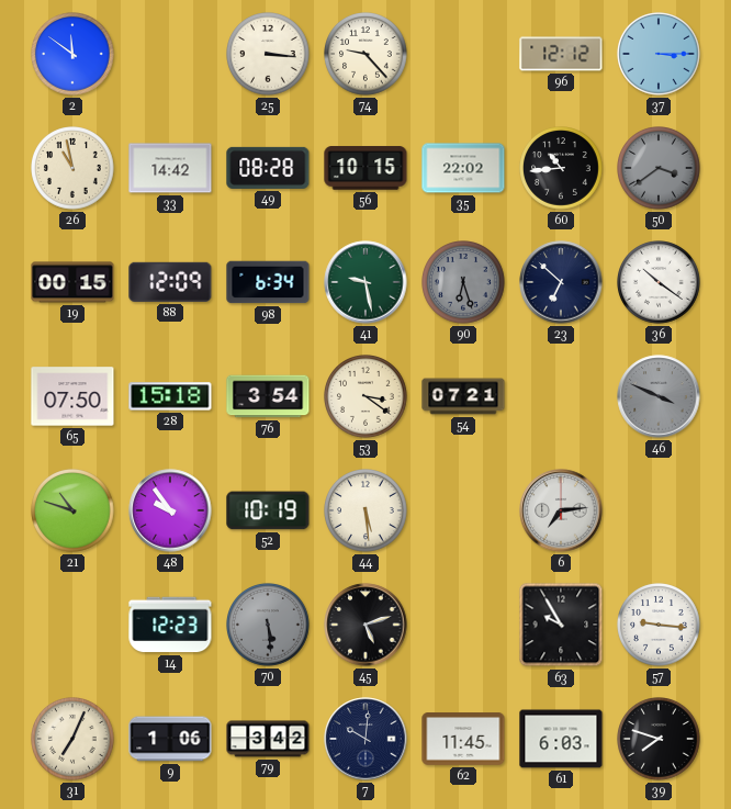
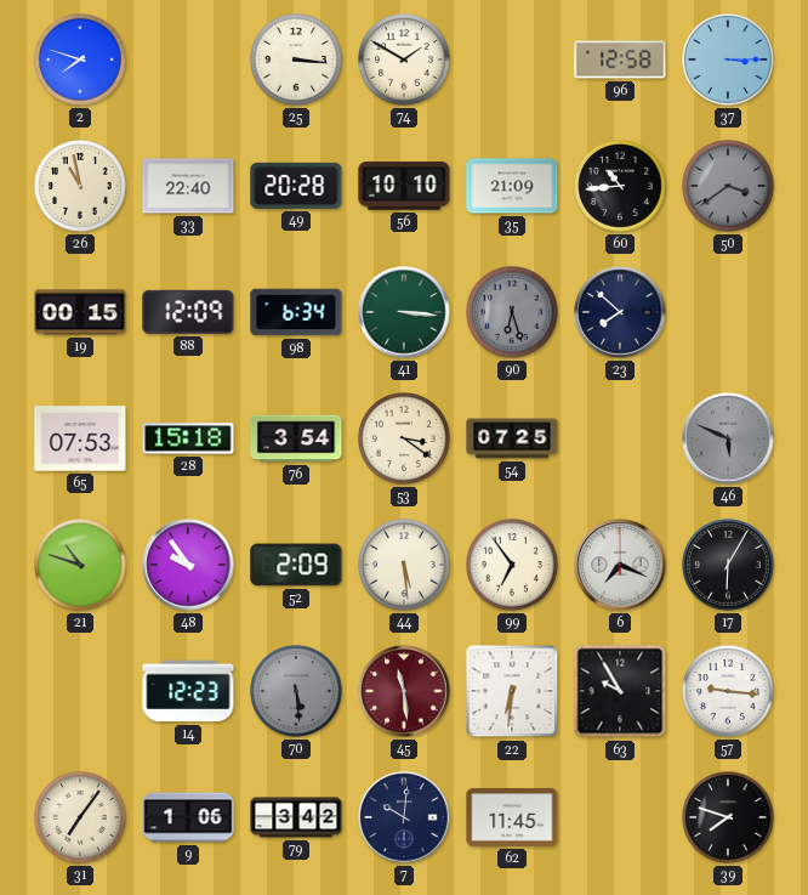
2: 11:51 -> 7:48
74: 9:23 -> 1:50
96: 12:12 -> 12:58
33: 14:42 -> 22:40
49: 08:28 -> 20:28
56: 10:15 -> 10:10
35: 22:02 -> 21:09
41: 9:28 -> 3:16
23: 6:52 -> 7:52
36: 10:21 -> none
65: 07:50 -> 07:53
54: 07:21 -> 07:25
46: 3:49 -> 5:49
52: 10:19 -> 2:09
99: none -> 6:54
6: 7:14 -> 7:19
17: none -> 6:05
45: 5:12 -> 11:29
45 dial: black -> burgundy
22: none -> 6:31
31: 7:04 -> 7:06
61: 6:03 -> none
